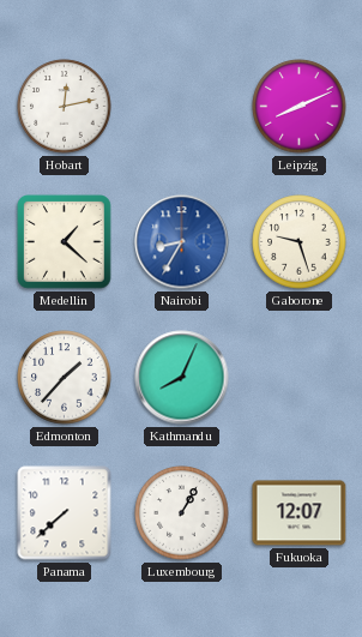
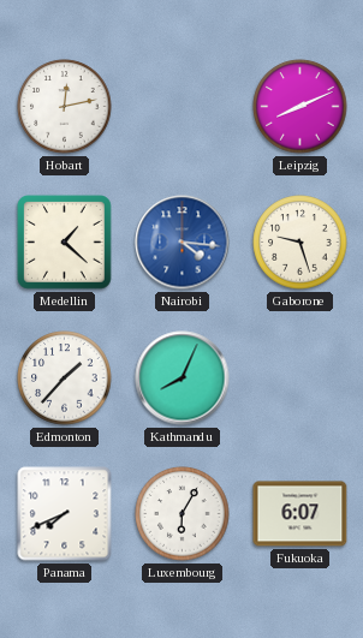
Nairobi: 8:35 -> 4:16
Panama: 7:38 -> 7:41
Luxembourg: 1:05 -> 6:05
Fukuoka: 12:07 -> 6:07
